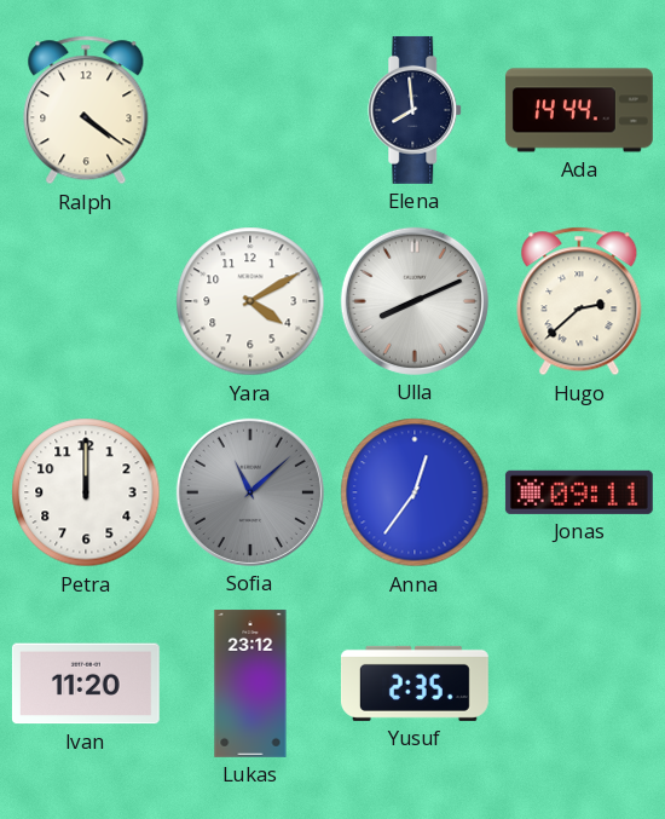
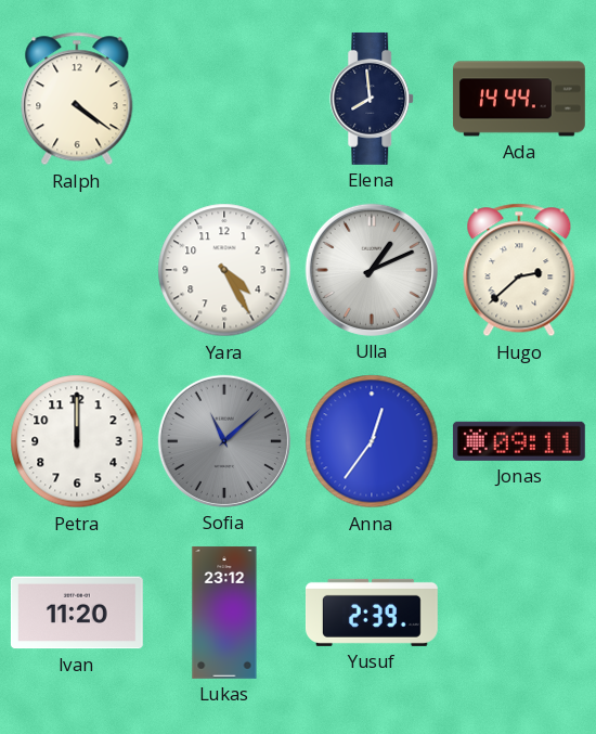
Yara: 4:10 -> 4:25
Ulla: 8:11 -> 1:11
Yusuf: 2:35 -> 2:39
